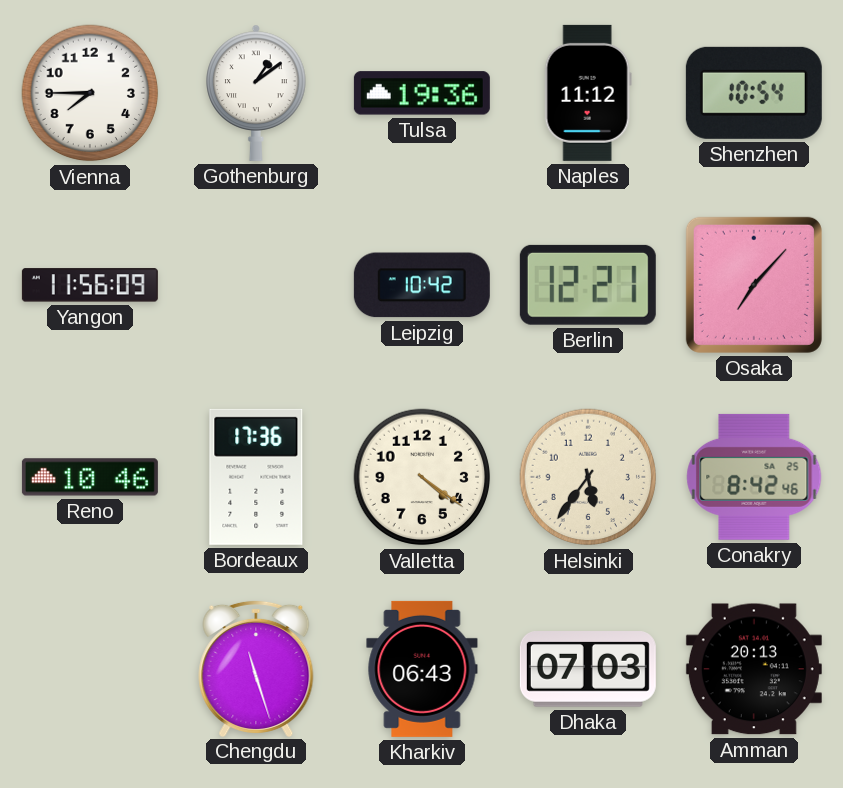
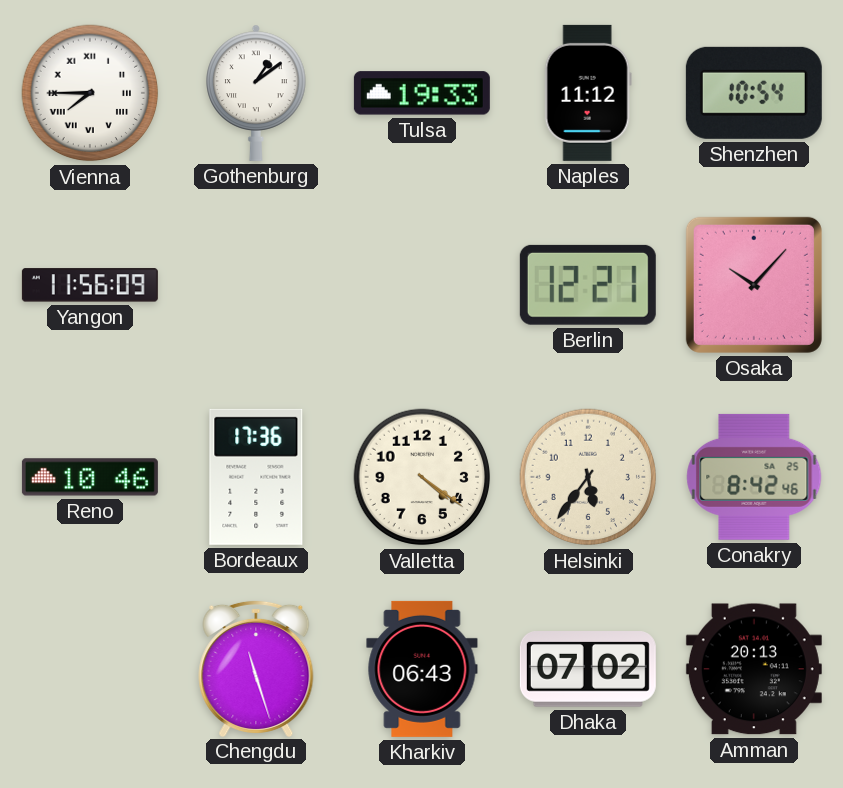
Vienna numerals: Arabic -> Roman
Tulsa: 19:36 -> 19:33
Leipzig: 10:42 -> none
Osaka: 7:07 -> 10:07
Dhaka: 07:03 -> 07:02
